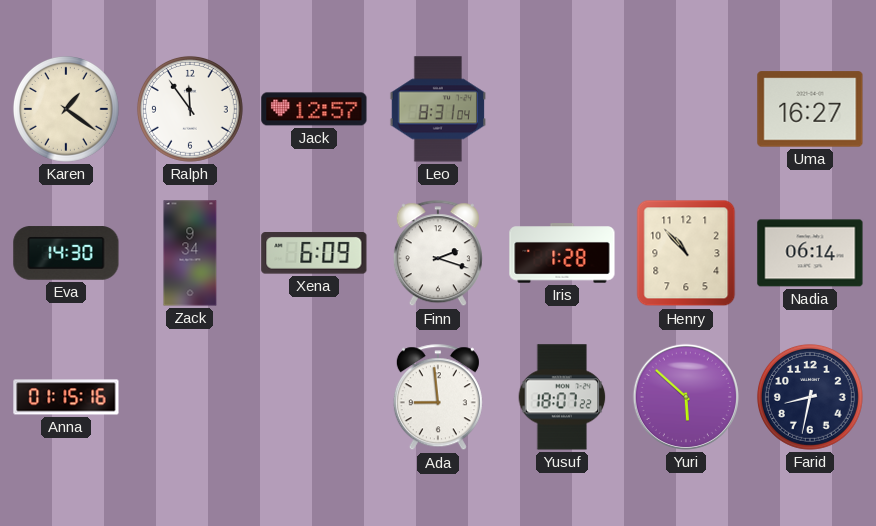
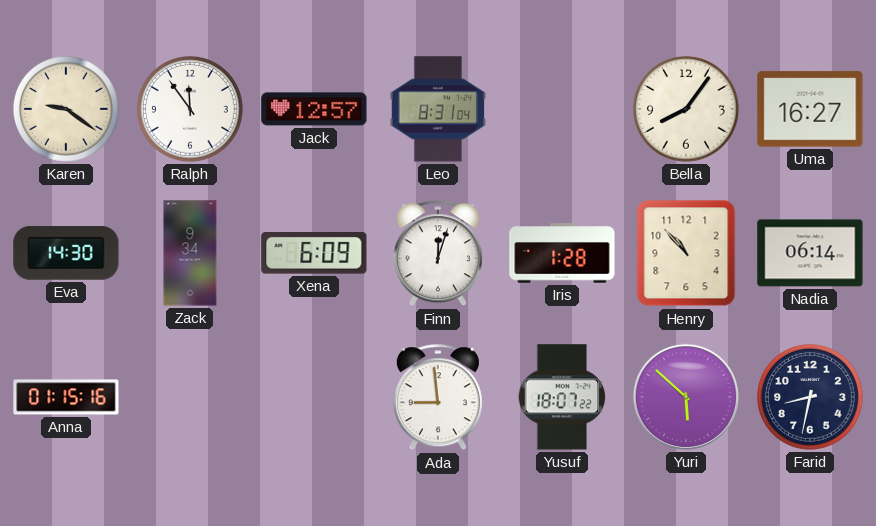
Karen: 1:21 -> 9:21
Bella: none -> 8:06
Finn: 2:18 -> 12:03
